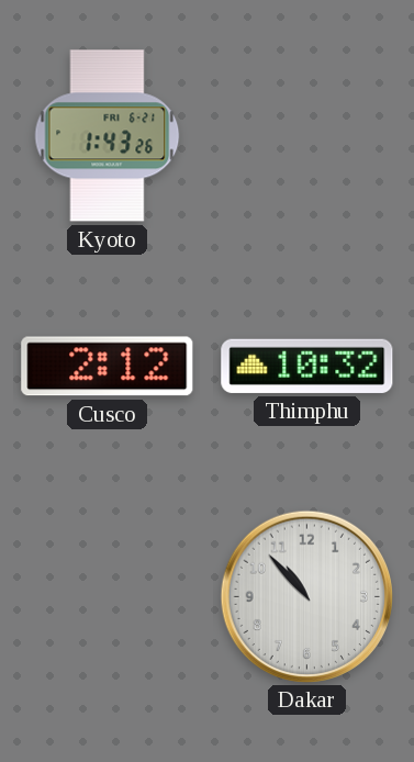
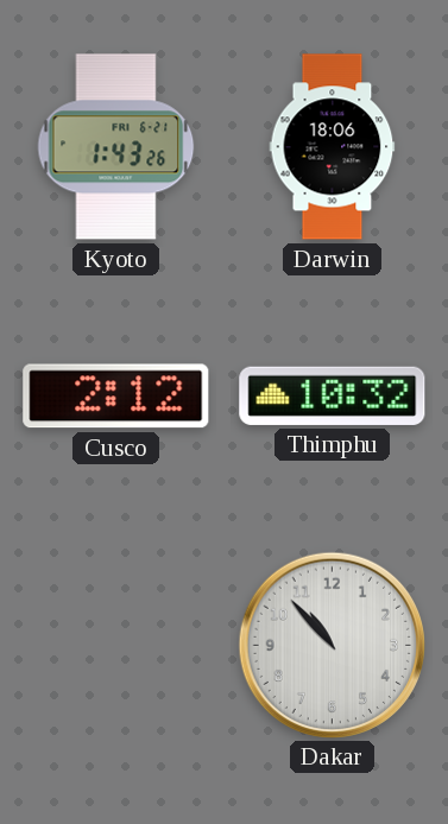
Darwin: none -> 18:06
